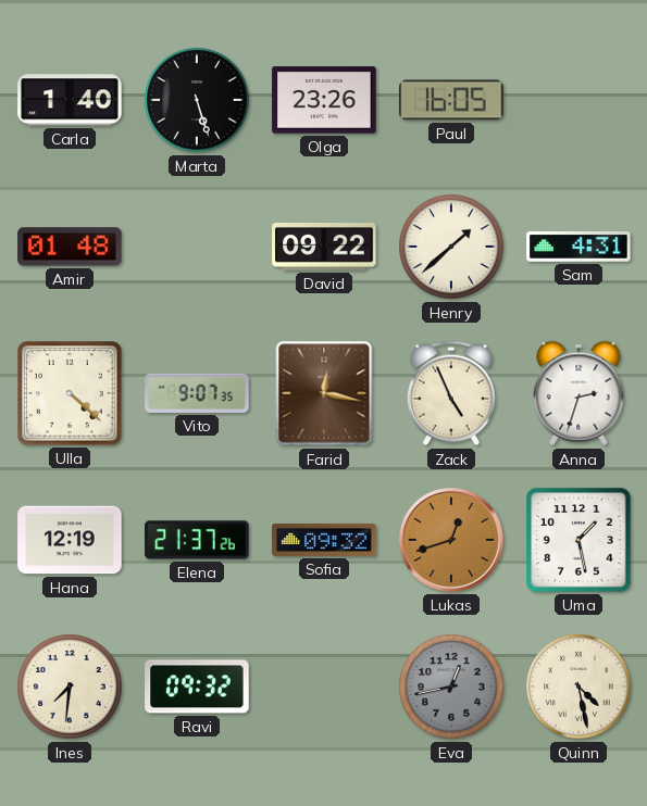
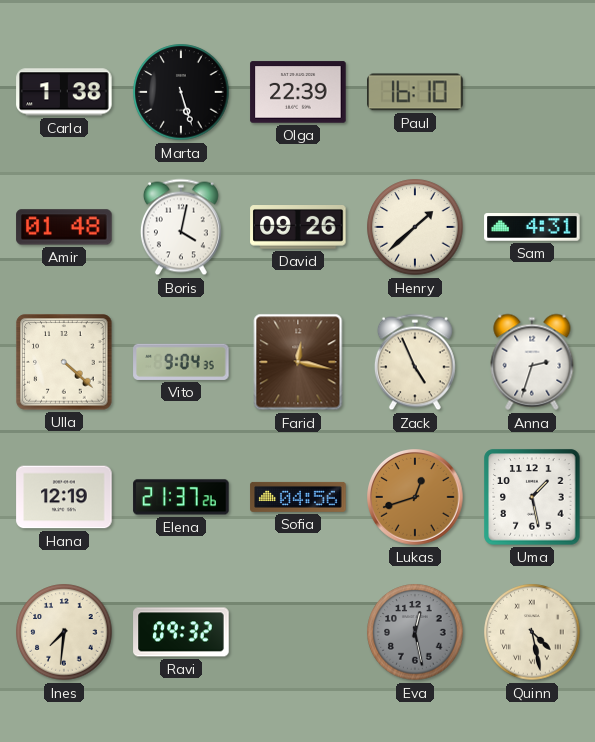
Carla: 1:40 -> 1:38
Olga: 23:26 -> 22:39
Paul: 16:05 -> 16:10
Boris: none -> 4:02
David: 09:22 -> 09:26
Vito: 9:07 -> 9:04
Sofia: 09:32 -> 04:56
Eva: 12:43 -> 12:28
